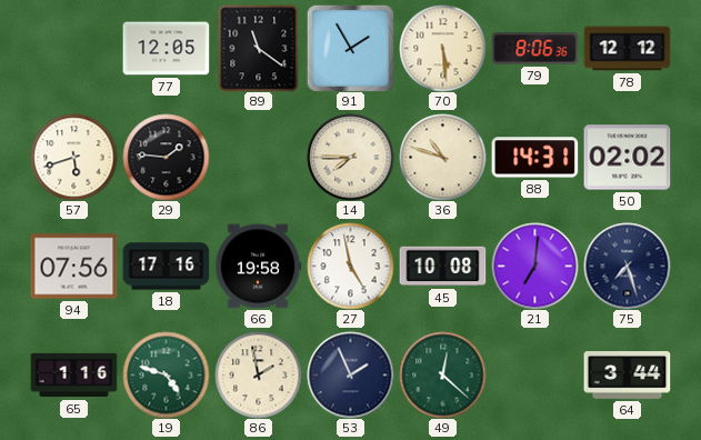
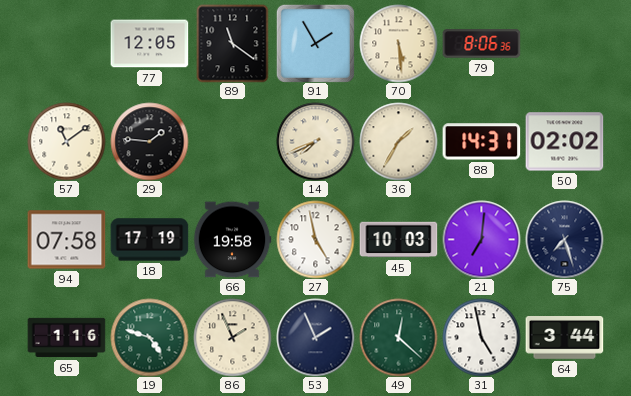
78: 12:12 -> none
57: 5:42 -> 11:09
14: 7:45 -> 7:41
36: 10:48 -> 1:35
94: 07:56 -> 07:58
18: 17:16 -> 17:19
45: 10:08 -> 10:03
86: 1:58 -> 1:56
31: none -> 4:58
